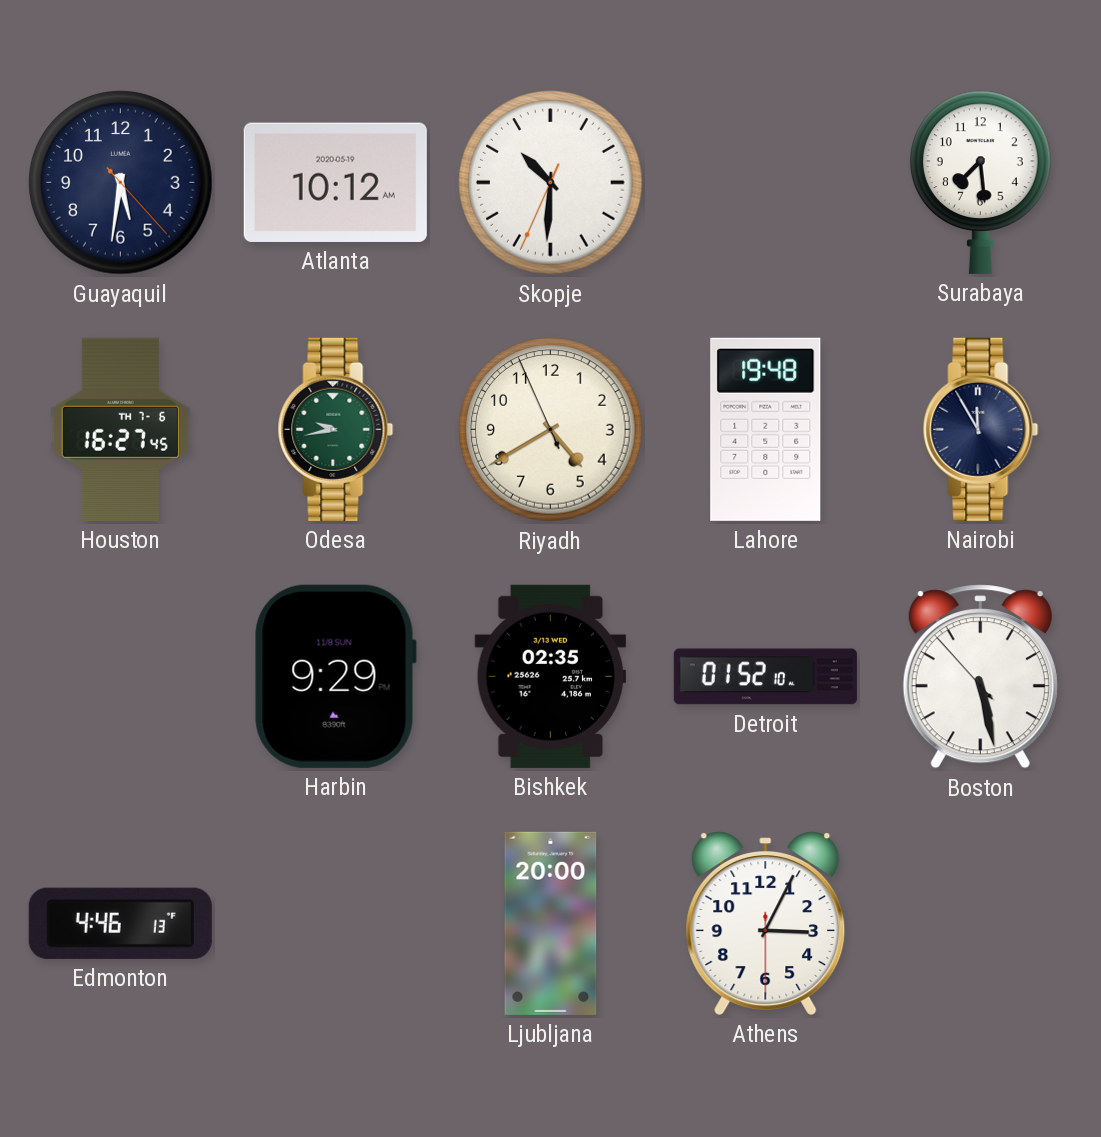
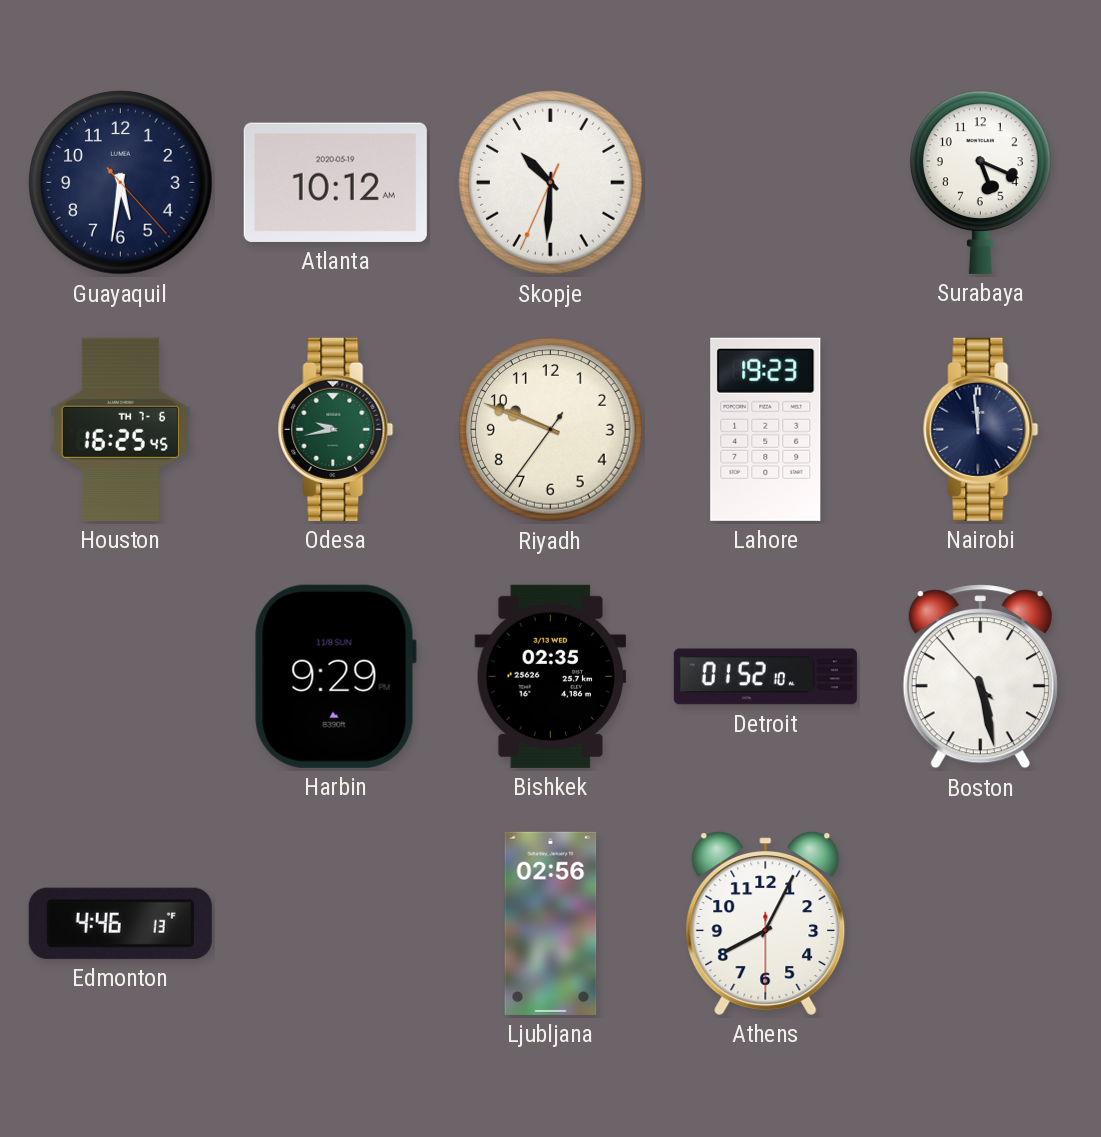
Surabaya: 7:29 -> 5:19
Houston: 16:27 -> 16:25
Riyadh: 4:39 -> 9:48
Lahore: 19:48 -> 19:23
Nairobi: 11:55 -> 11:59
Ljubljana: 20:00 -> 02:56
Athens: 3:04 -> 8:04
